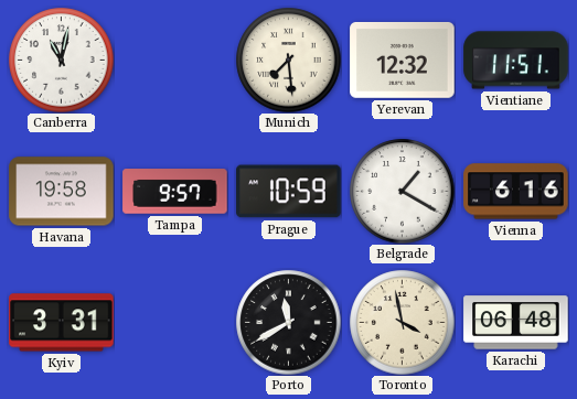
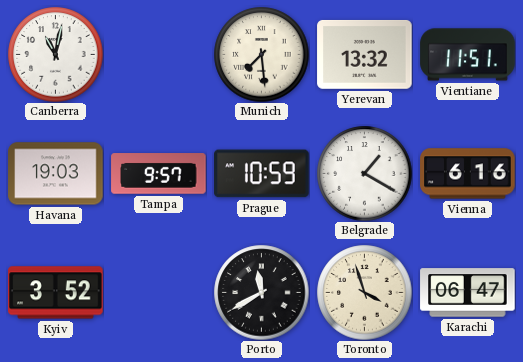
Yerevan: 12:32 -> 13:32
Havana: 19:58 -> 19:03
Kyiv: 3:31 -> 3:52
Toronto: 3:58 -> 3:57
Karachi: 06:48 -> 06:47
